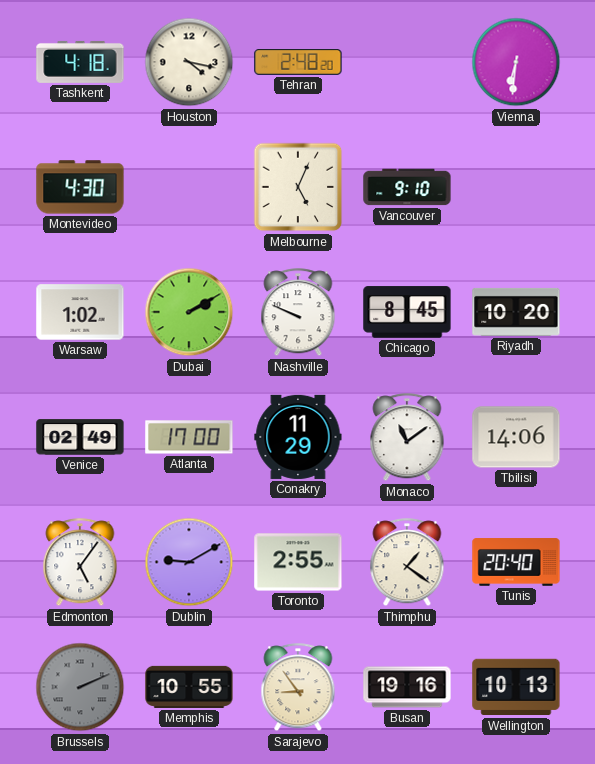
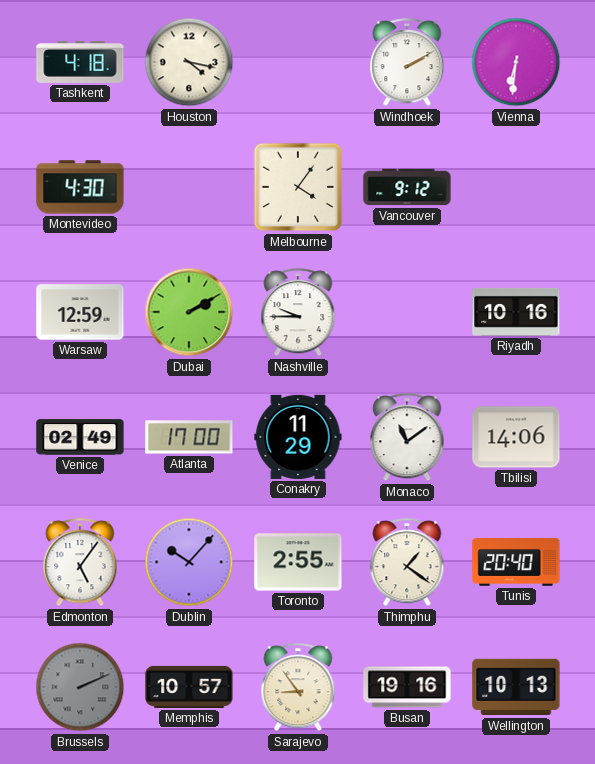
Tehran: 2:48 -> none
Windhoek: none -> 2:10
Melbourne: 5:04 -> 4:06
Vancouver: 9:10 -> 9:12
Warsaw: 1:02 -> 12:59
Nashville: 9:49 -> 9:45
Chicago: 8:45 -> none
Riyadh: 10:20 -> 10:16
Dublin: 9:10 -> 10:07
Memphis: 10:55 -> 10:57
